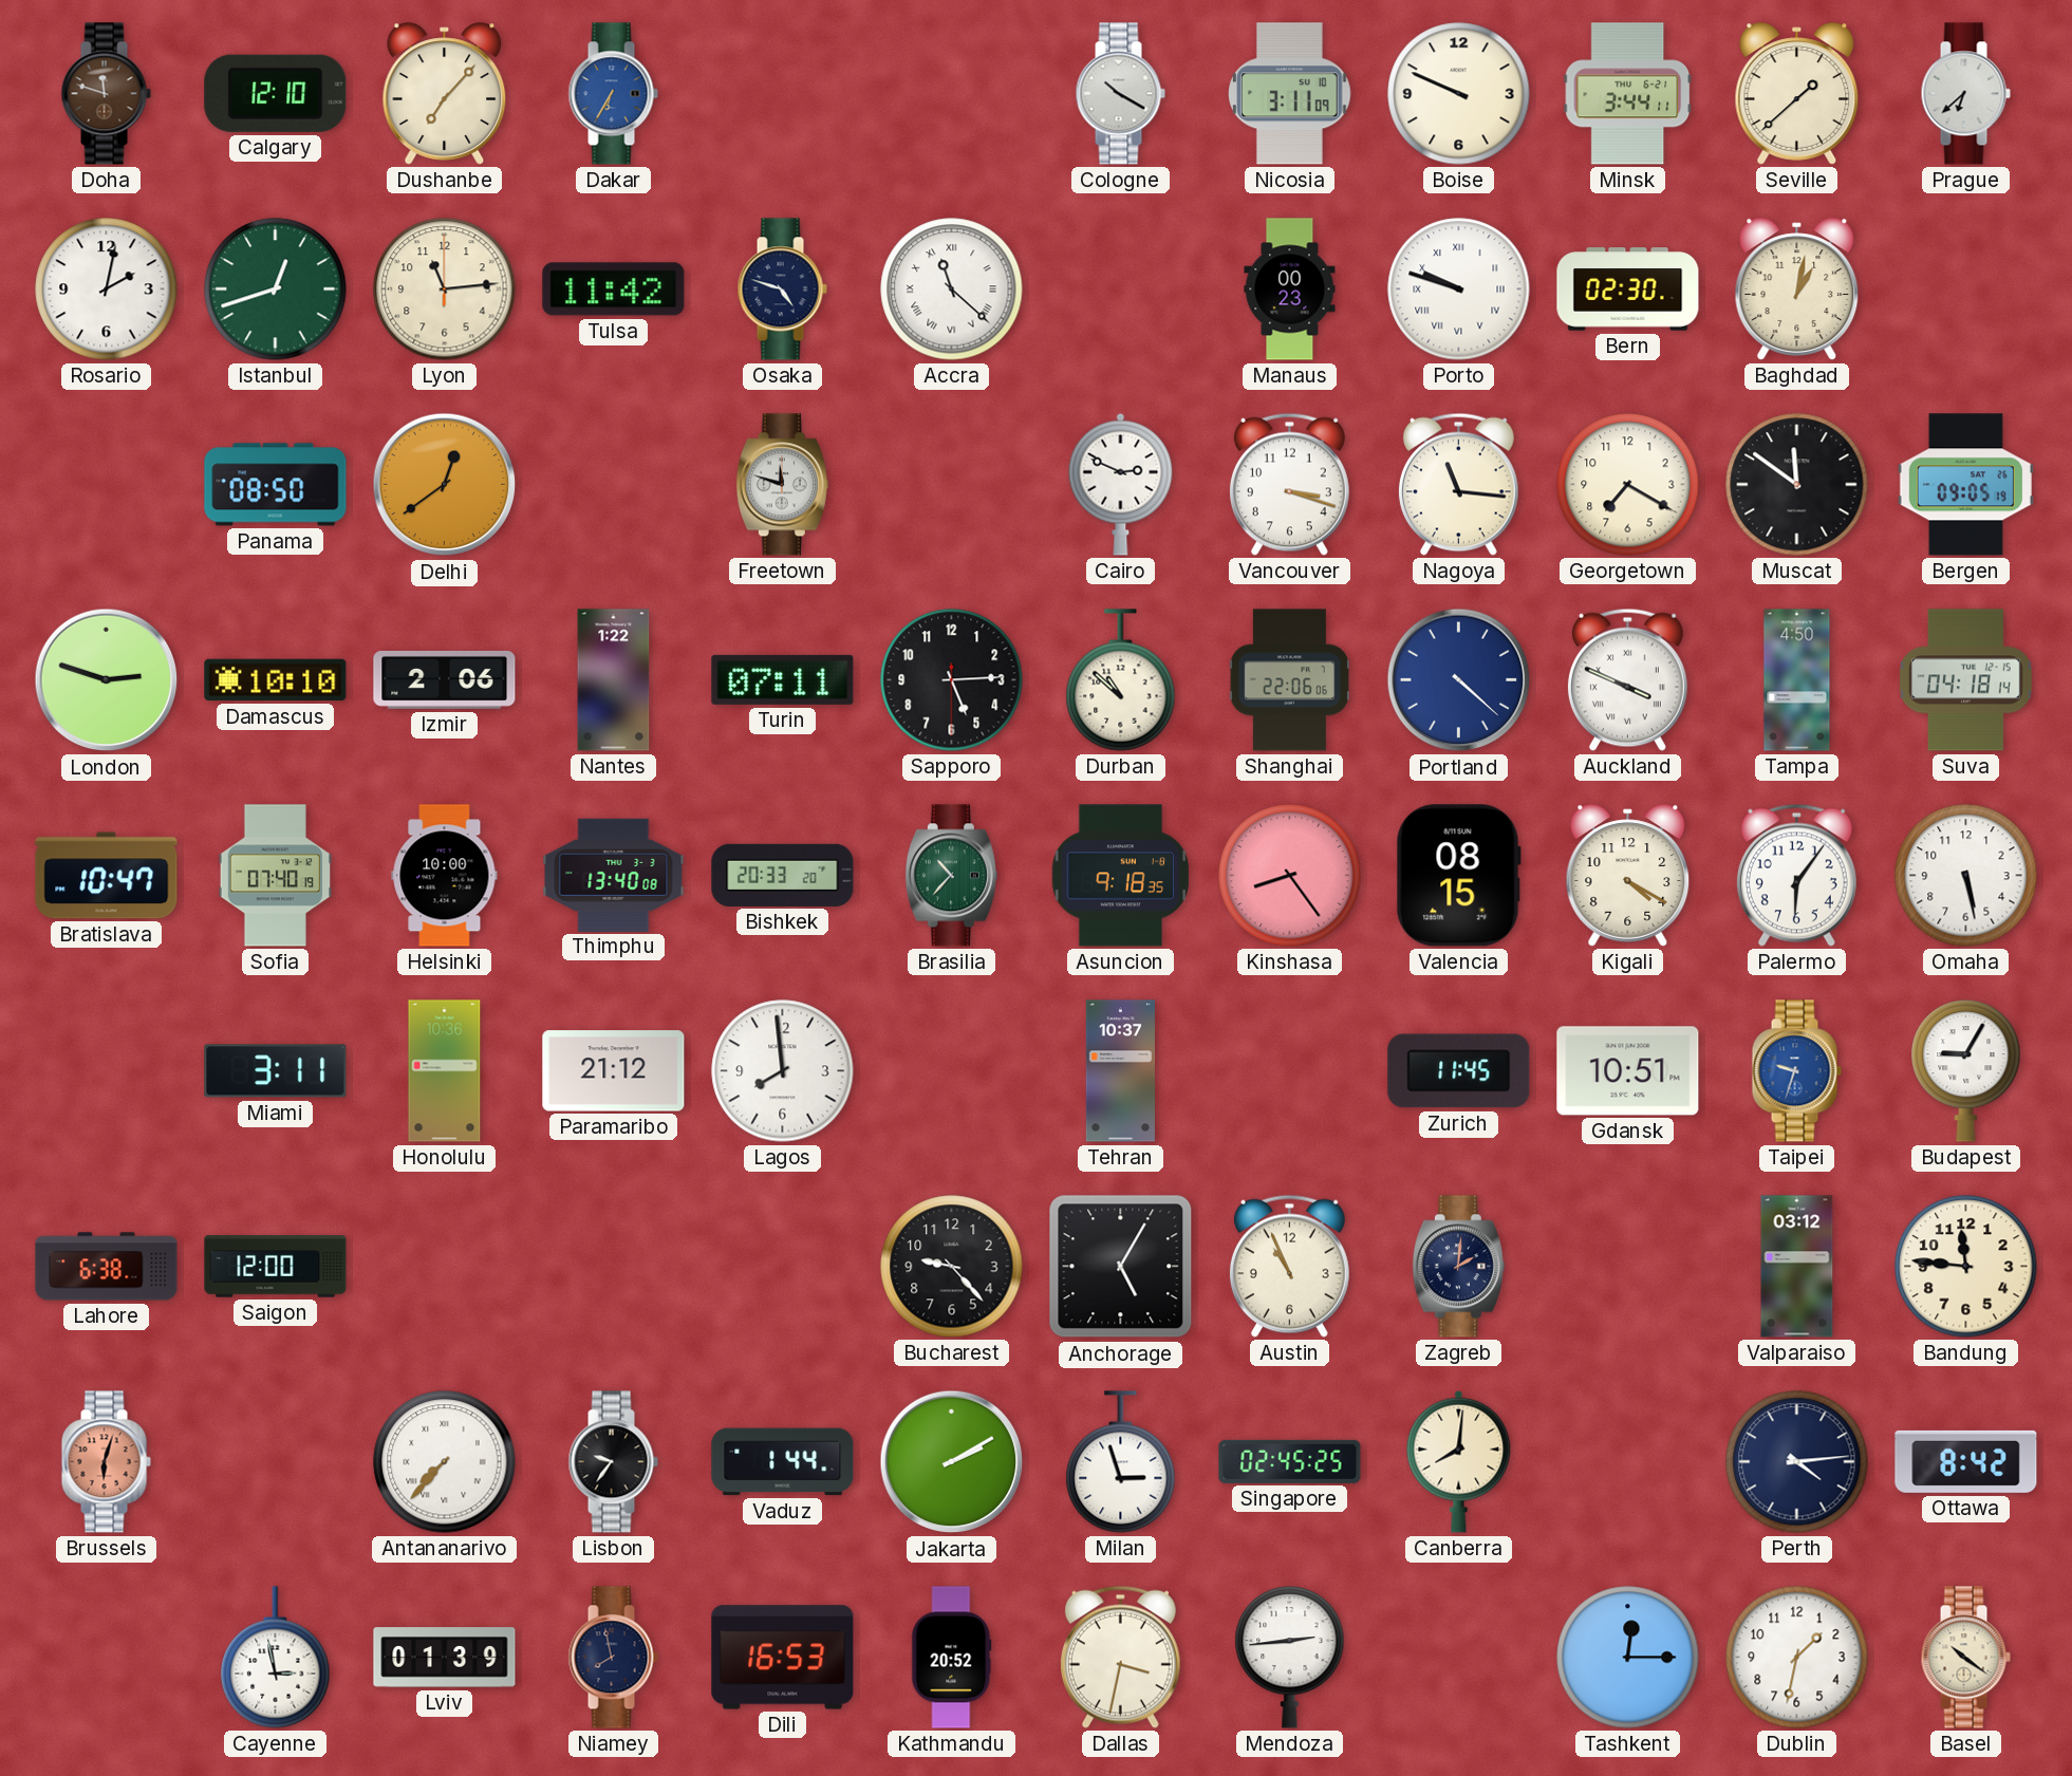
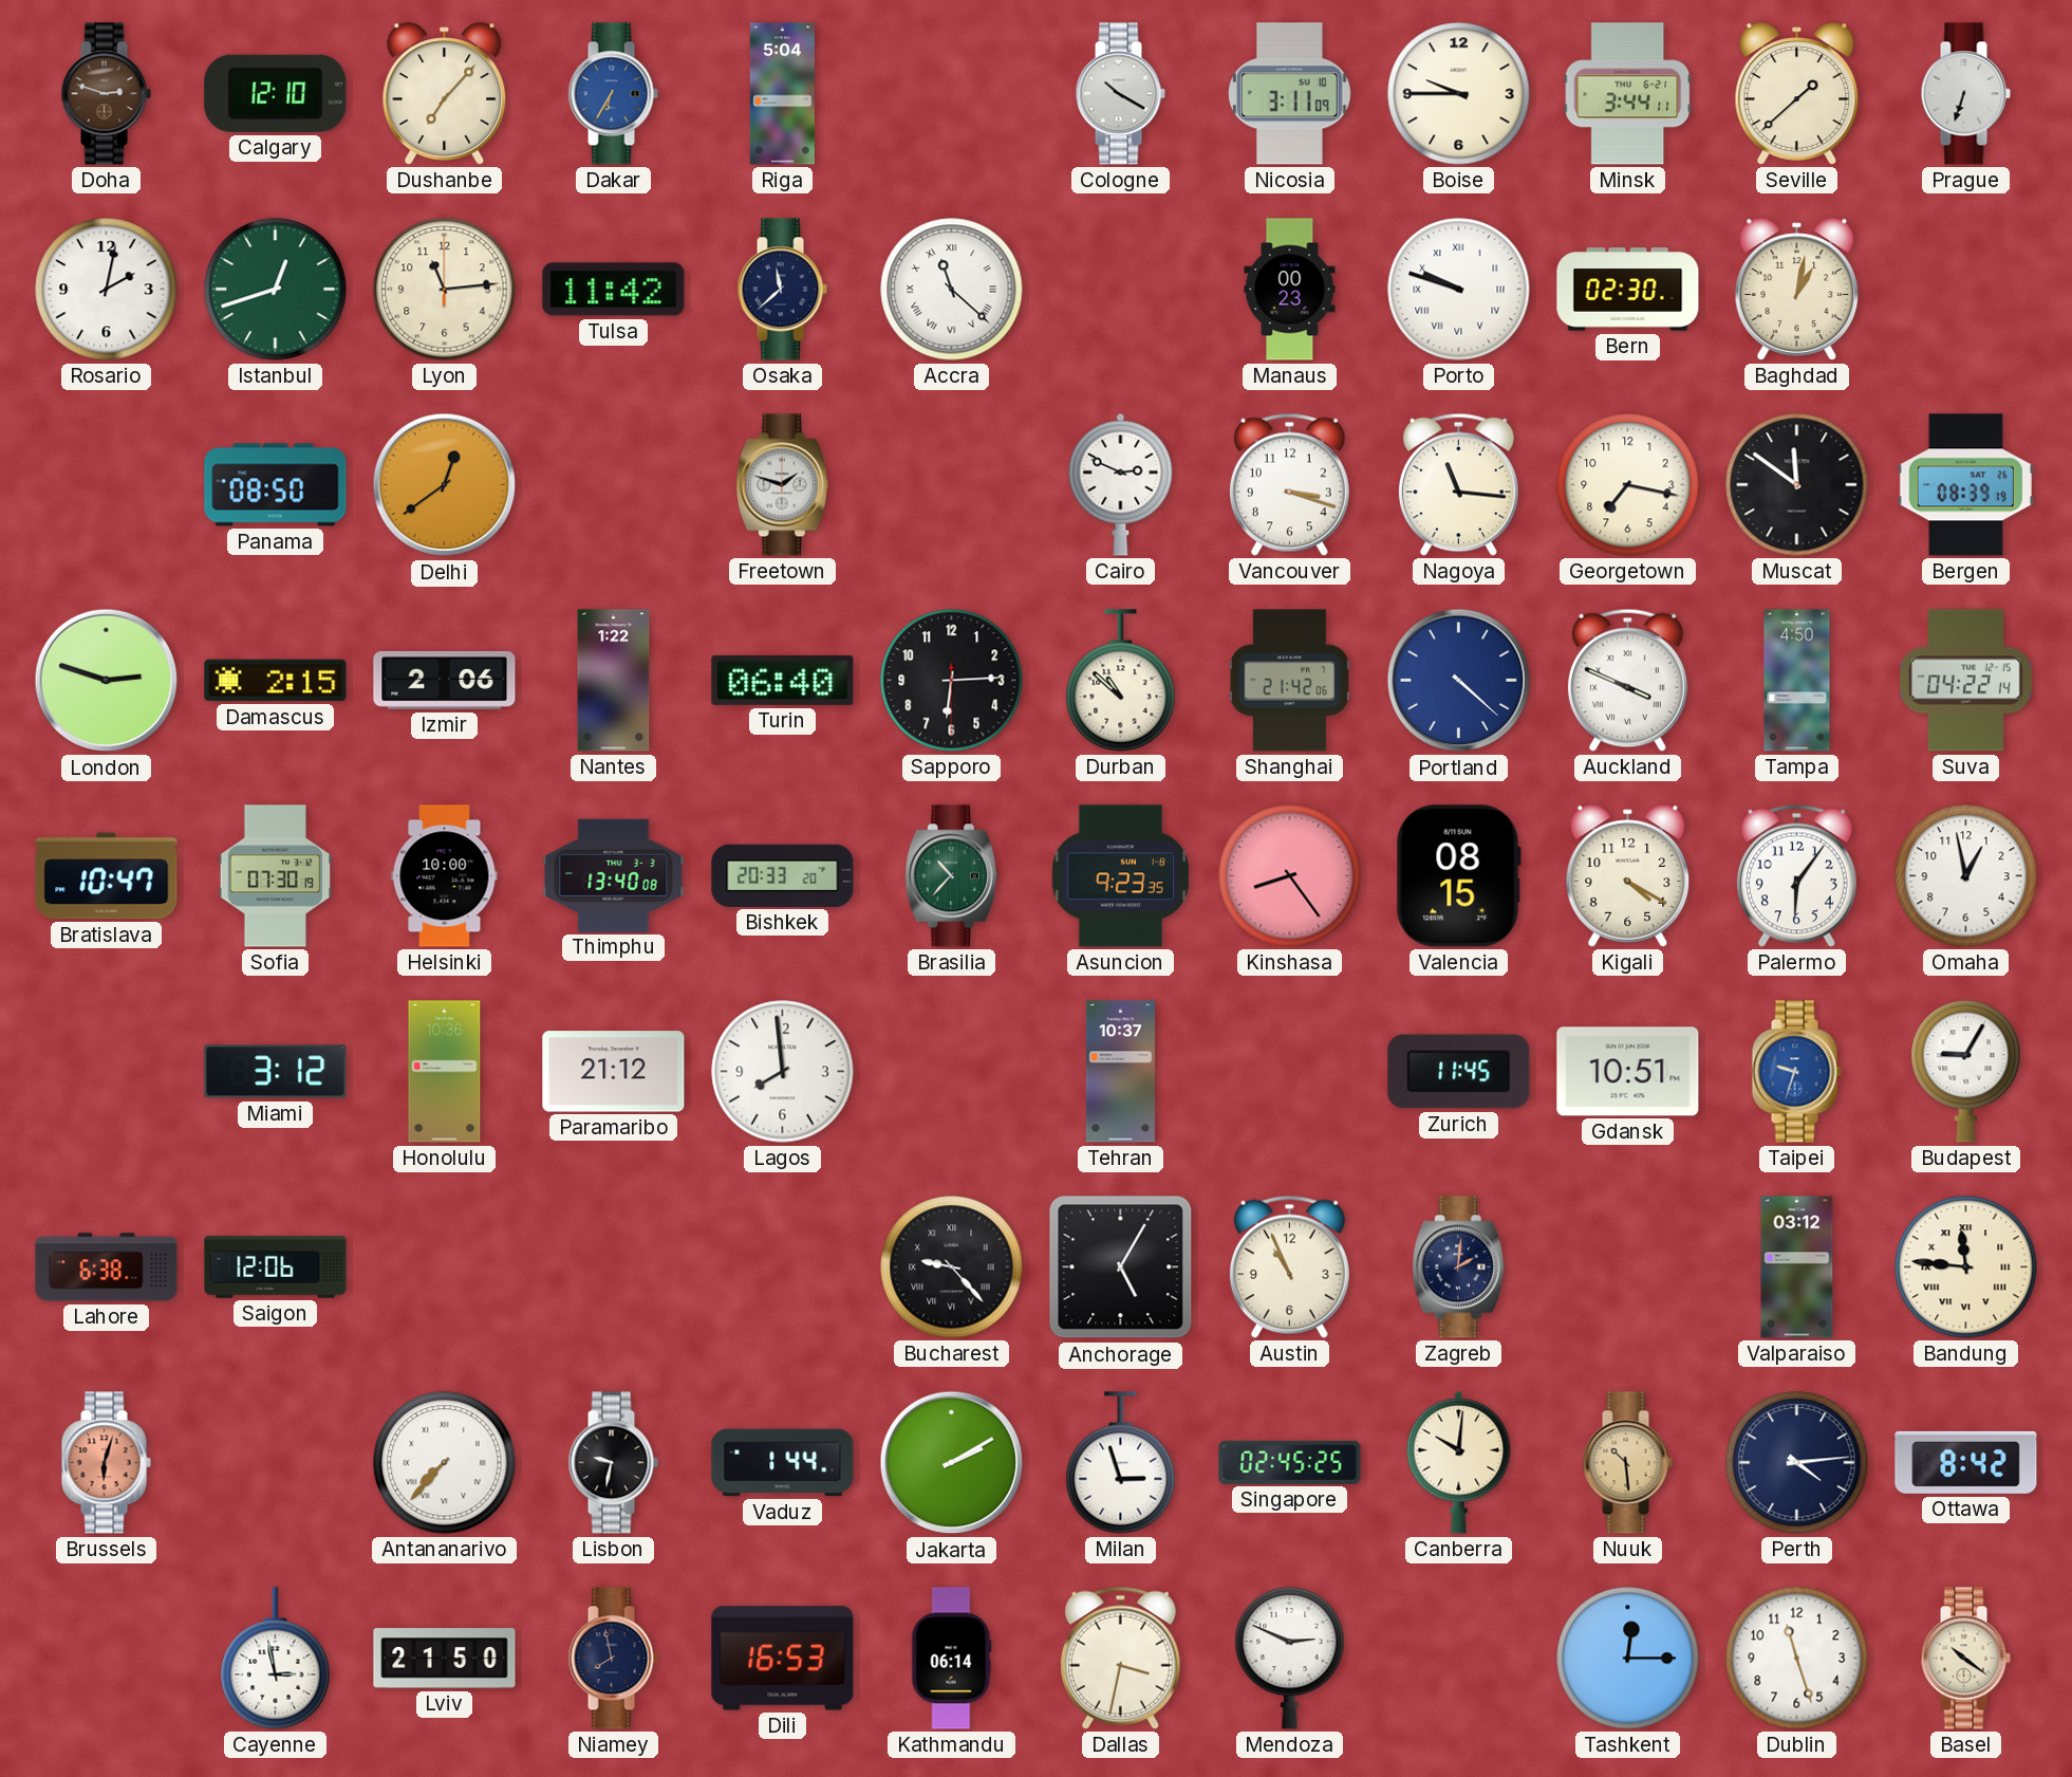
Doha: 11:48 -> 2:48
Riga: none -> 5:04
Boise: 9:49 -> 9:45
Prague: 6:38 -> 6:33
Osaka: 4:48 -> 11:38
Freetown: 11:48 -> 1:48
Georgetown: 7:20 -> 7:17
Bergen: 09:05 -> 08:39
Damascus: 10:10 -> 2:15
Turin: 07:11 -> 06:40
Sapporo: 5:14 -> 6:14
Shanghai: 22:06 -> 21:42
Suva: 04:18 -> 04:22
Sofia: 07:40 -> 07:30
Asuncion: 9:18 -> 9:23
Omaha: 5:28 -> 12:58
Miami: 3:11 -> 3:12
Saigon: 12:00 -> 12:06
Bucharest numerals: Arabic -> Roman
Bandung numerals: Arabic -> Roman
Lisbon: 9:36 -> 9:32
Canberra: 8:01 -> 10:01
Nuuk: none -> 10:29
Lviv: 01:39 -> 21:50
Kathmandu: 20:52 -> 06:14
Mendoza: 2:44 -> 2:49
Dublin: 1:32 -> 11:27
